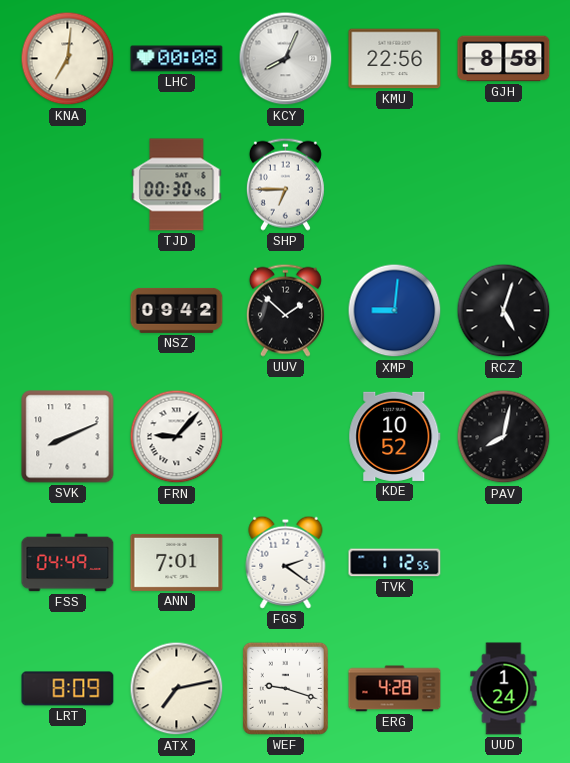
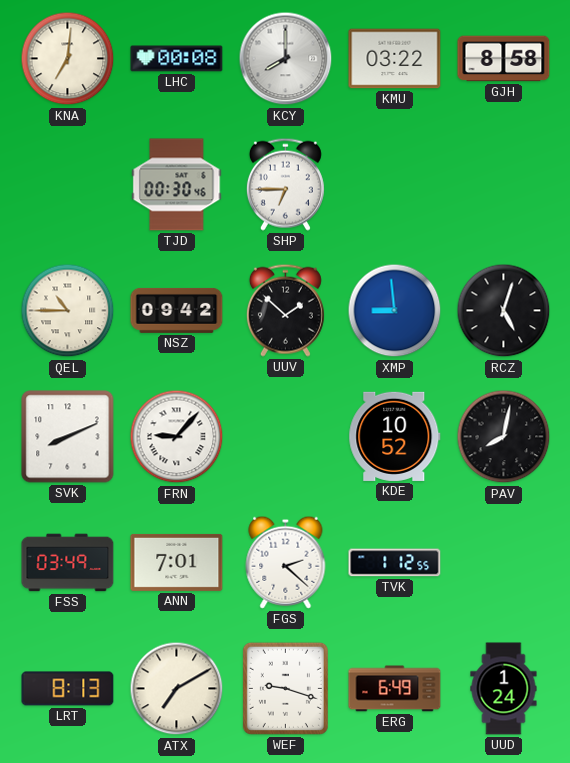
KCY: 8:04 -> 8:00
KMU: 22:56 -> 03:22
QEL: none -> 10:45
XMP: 9:01 -> 8:59
FSS: 04:49 -> 03:49
FGS: 2:21 -> 2:22
LRT: 8:09 -> 8:13
ATX: 7:13 -> 7:10
ERG: 4:28 -> 6:49
